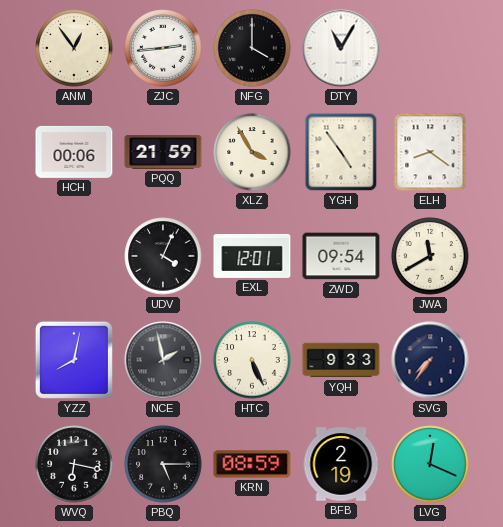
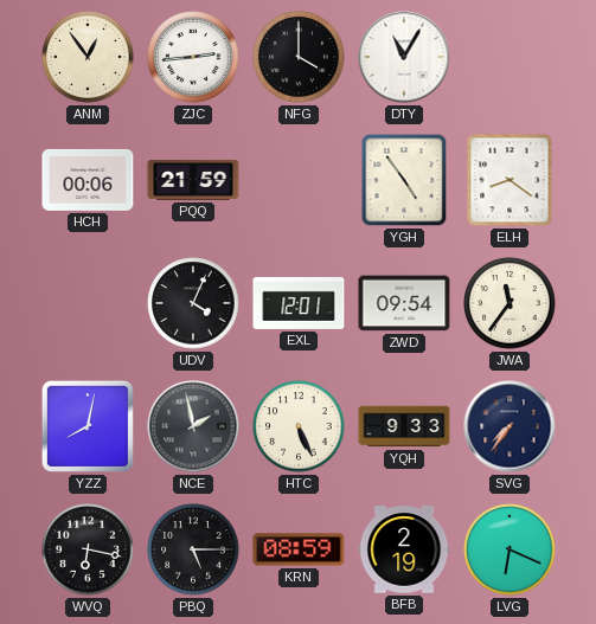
XLZ: 3:55 -> none
JWA: 11:40 -> 11:36
LVG: 12:19 -> 6:19
